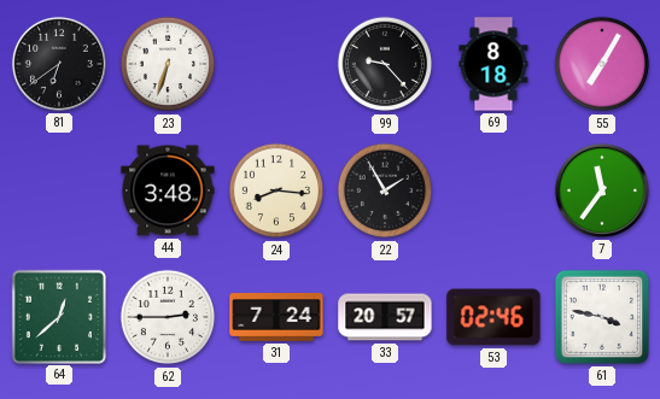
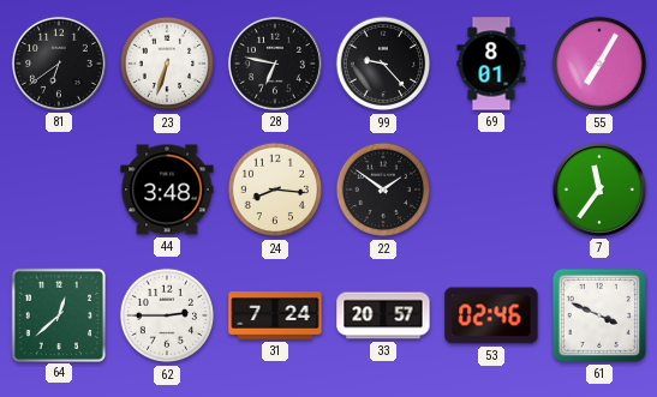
28: none -> 6:47
69: 8:18 -> 8:01
22: 1:55 -> 1:51
61: 3:47 -> 3:49
